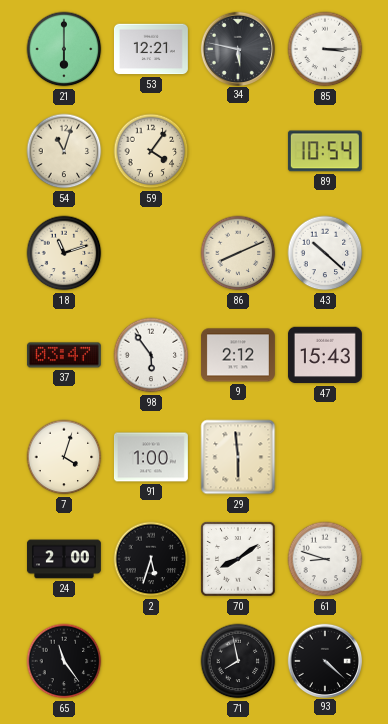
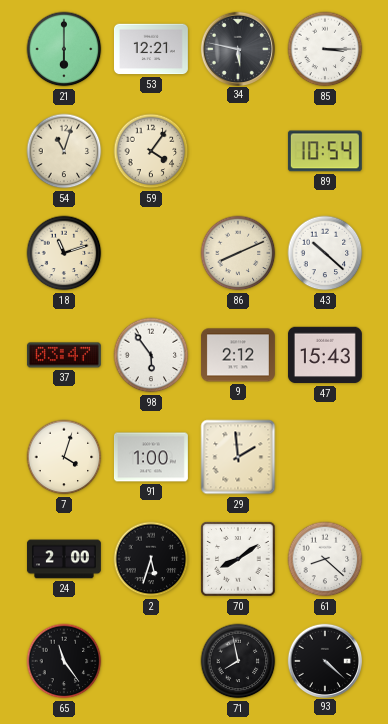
29: 5:59 -> 1:59
61: 8:48 -> 8:22
